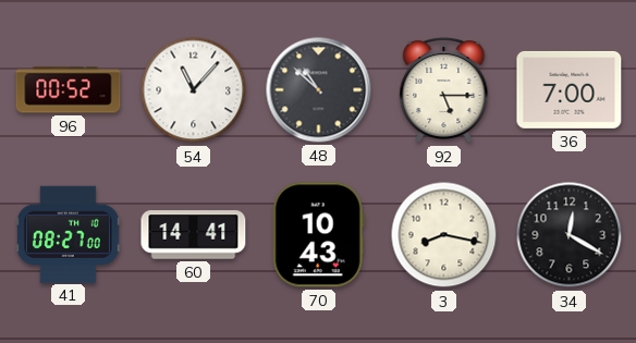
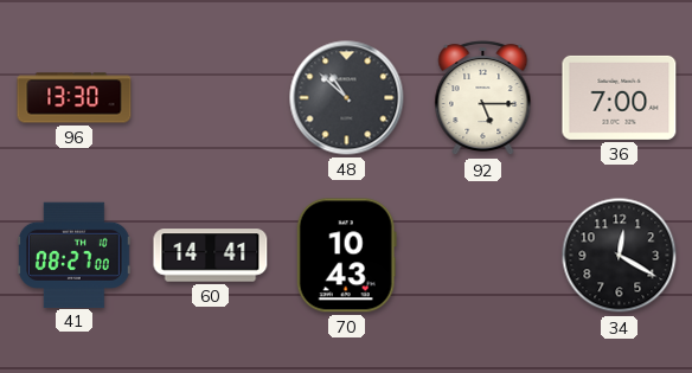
96: 00:52 -> 13:30
54: 11:07 -> none
3: 8:17 -> none
